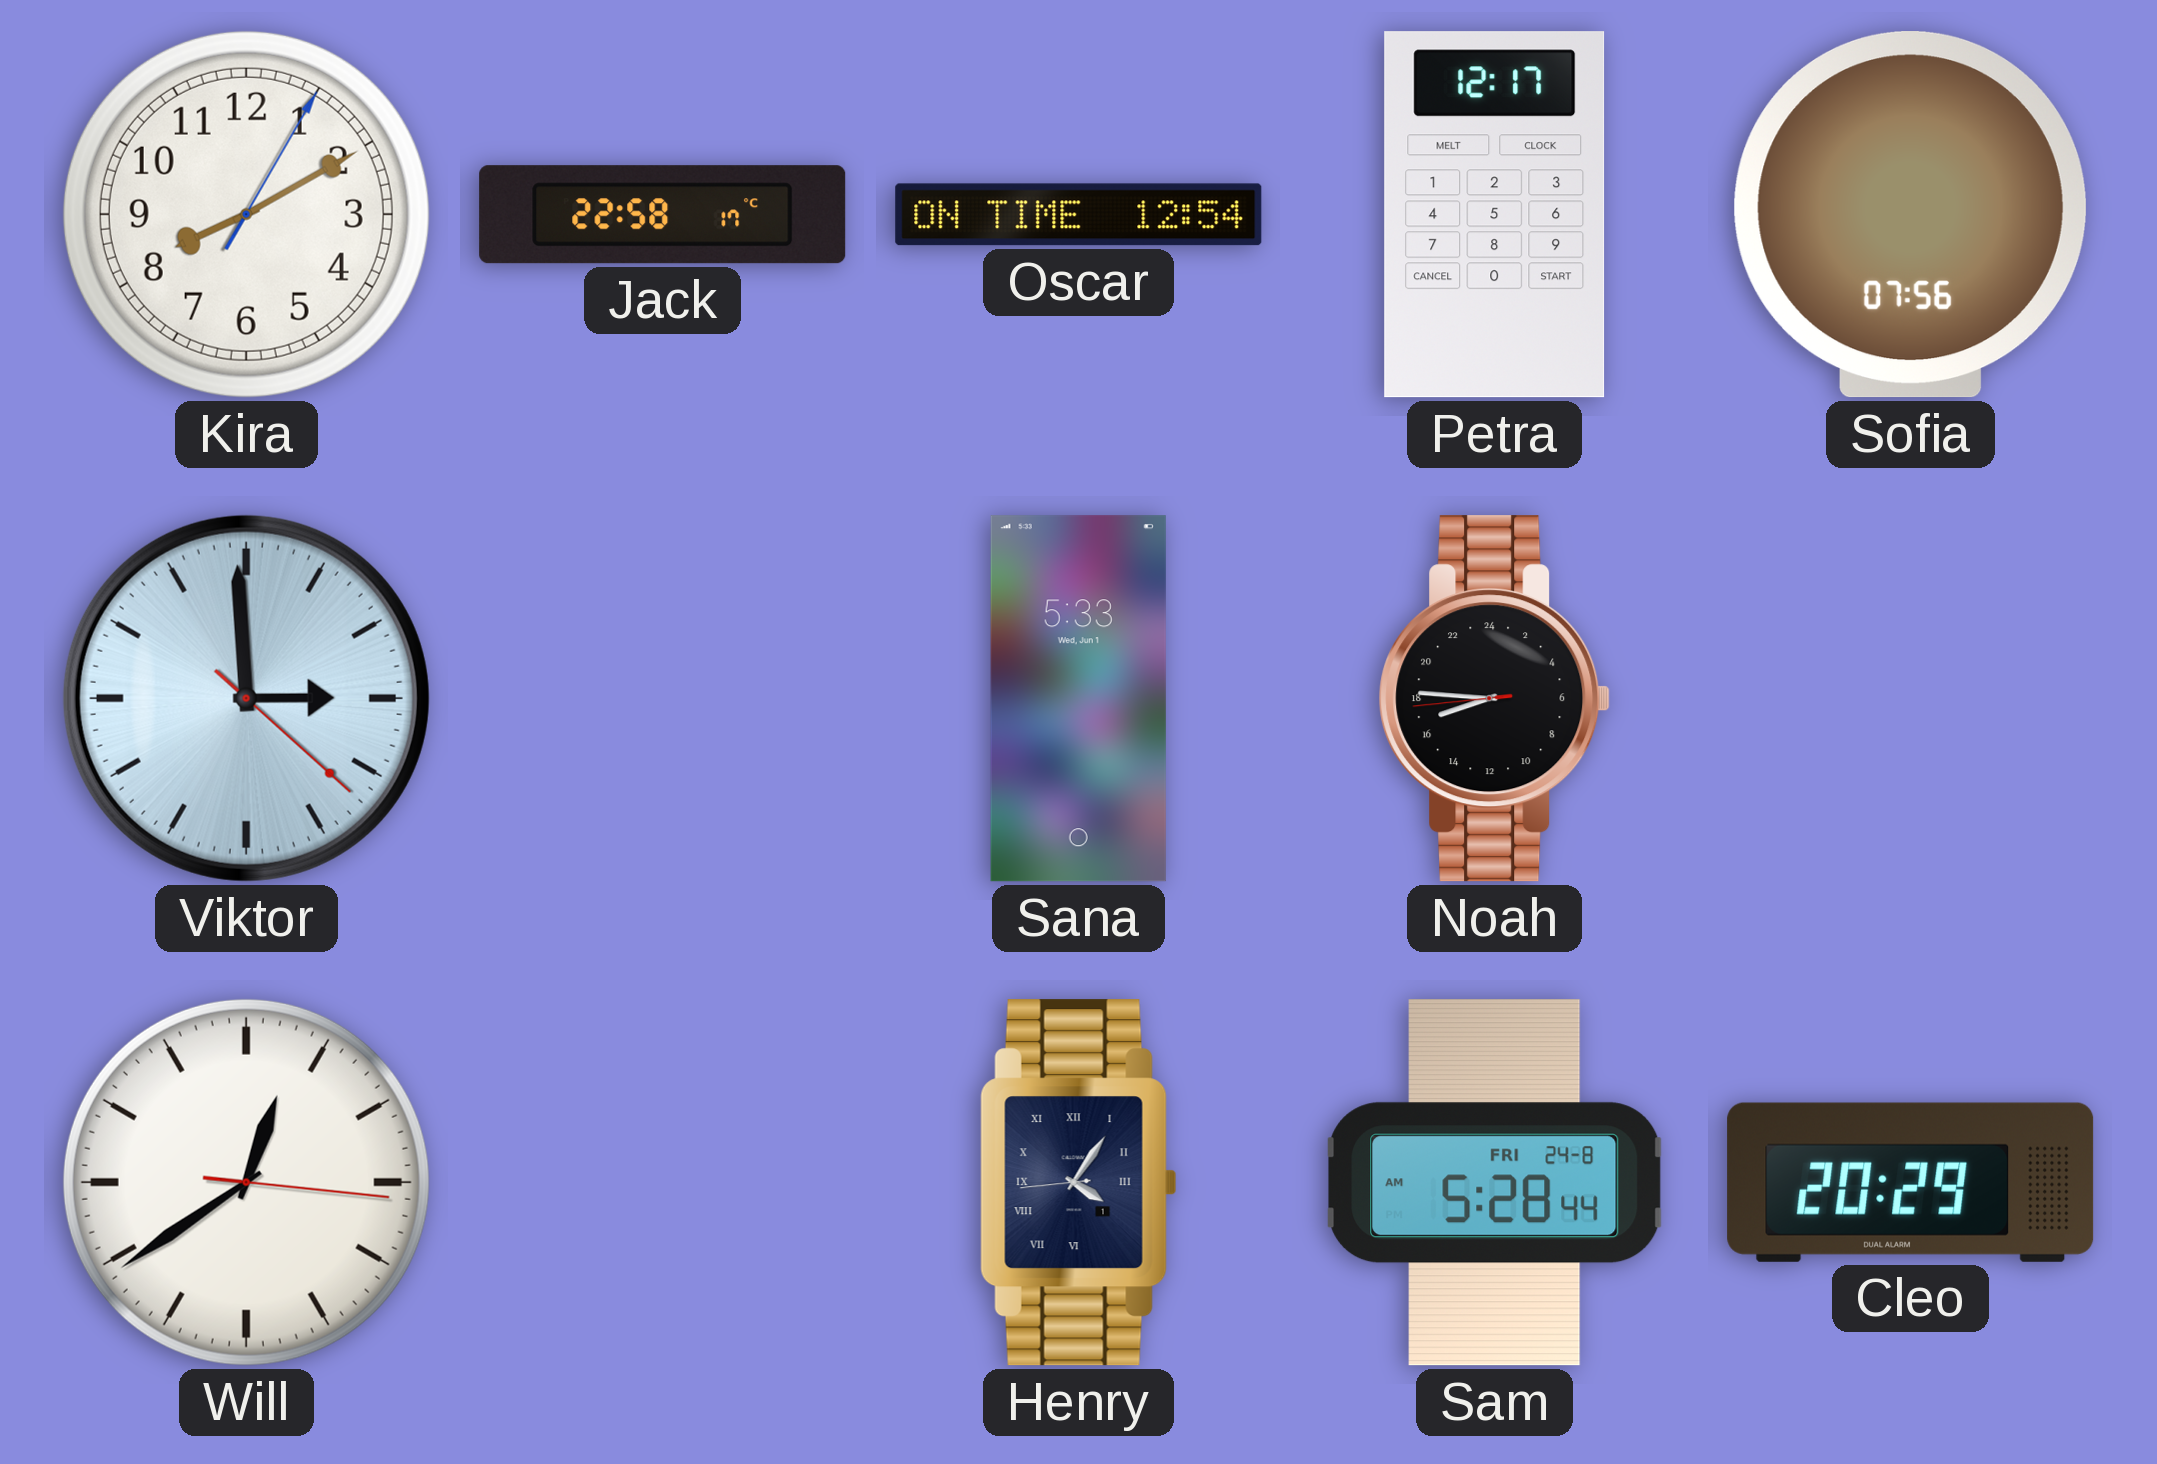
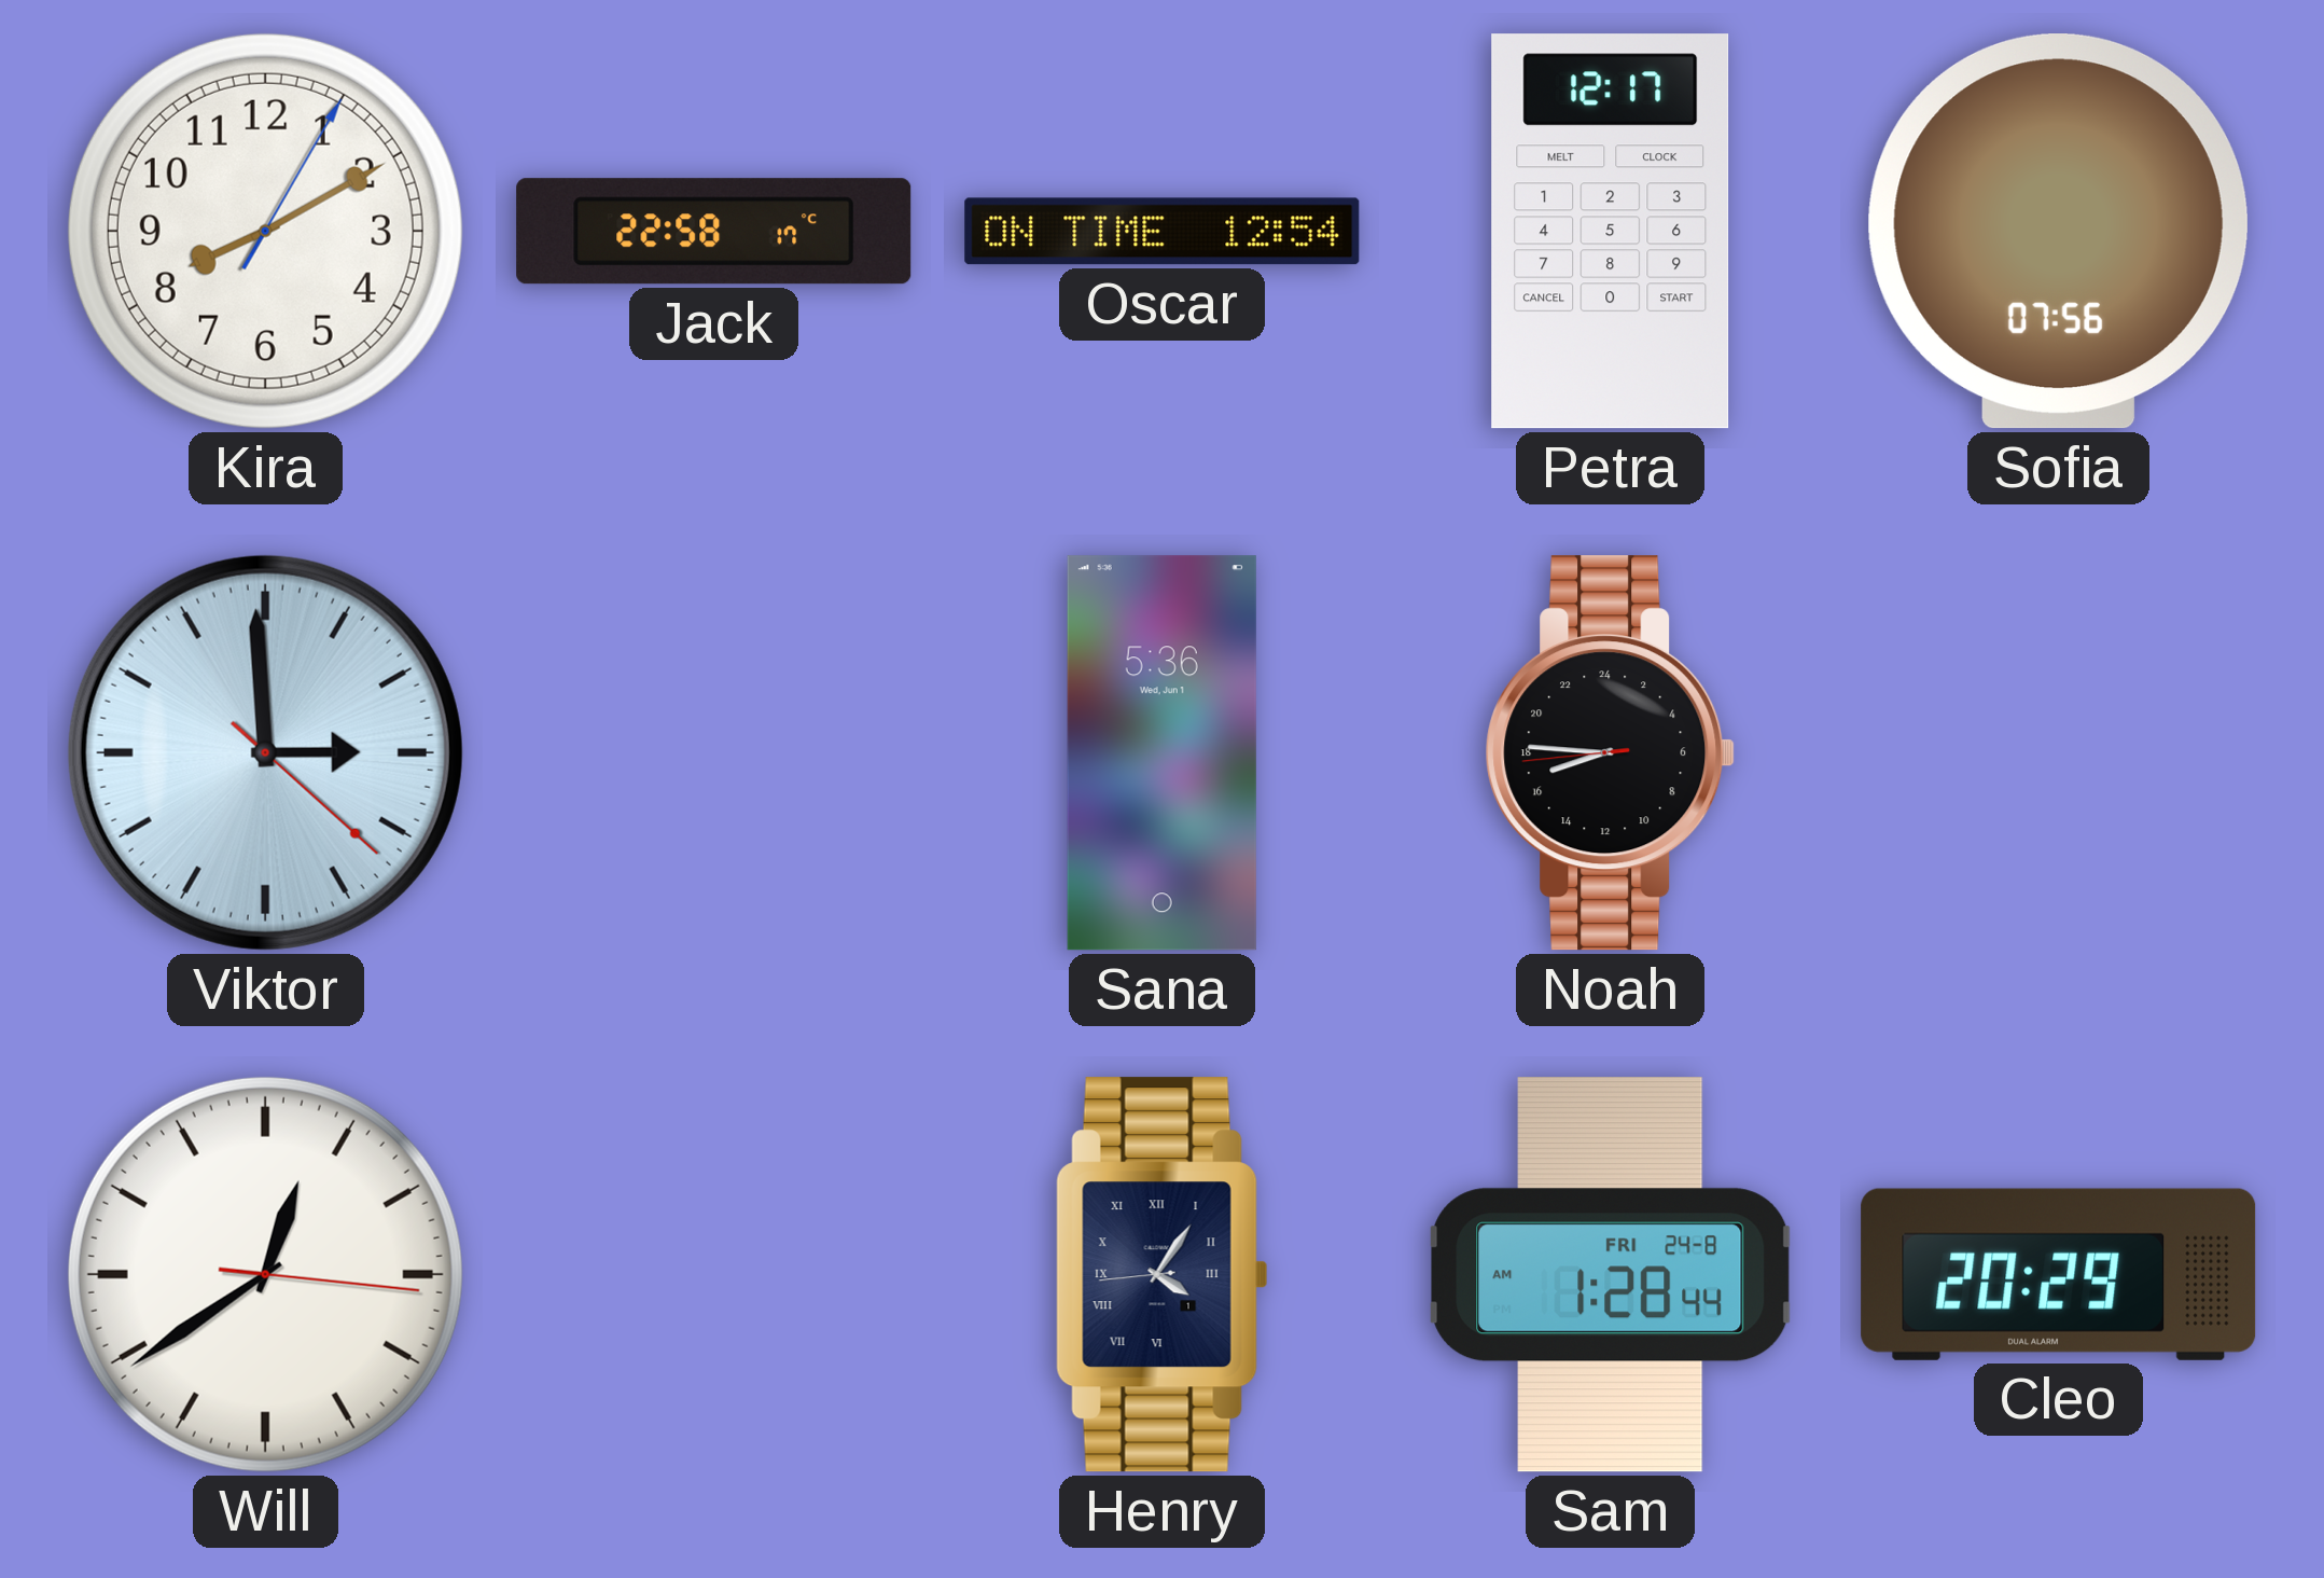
Sana: 5:33 -> 5:36
Sam: 5:28 -> 1:28
